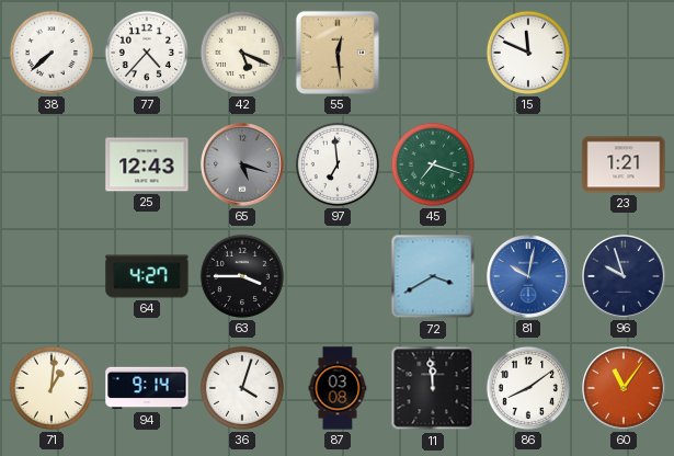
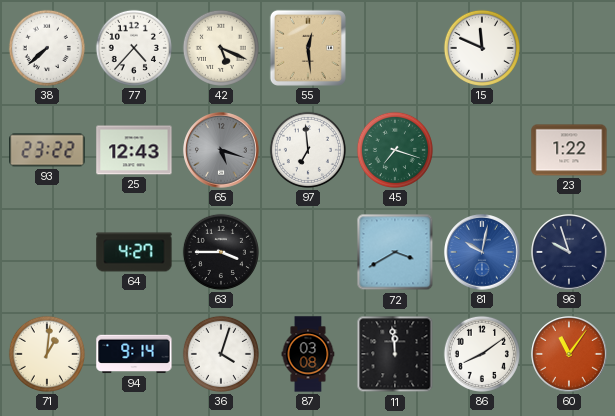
93: none -> 23:22
23: 1:21 -> 1:22
